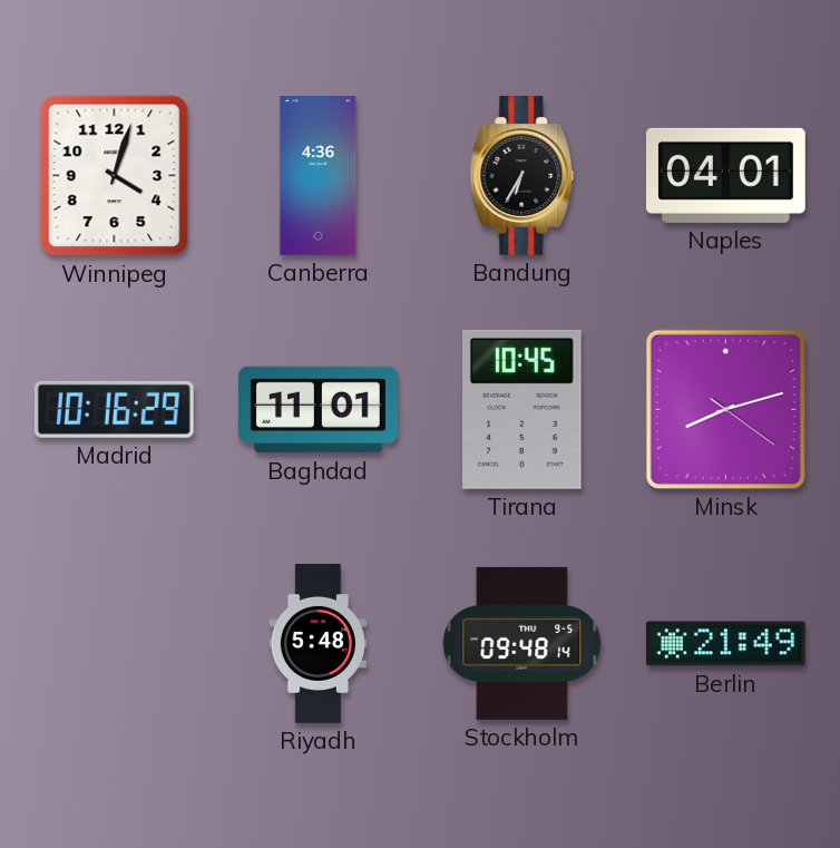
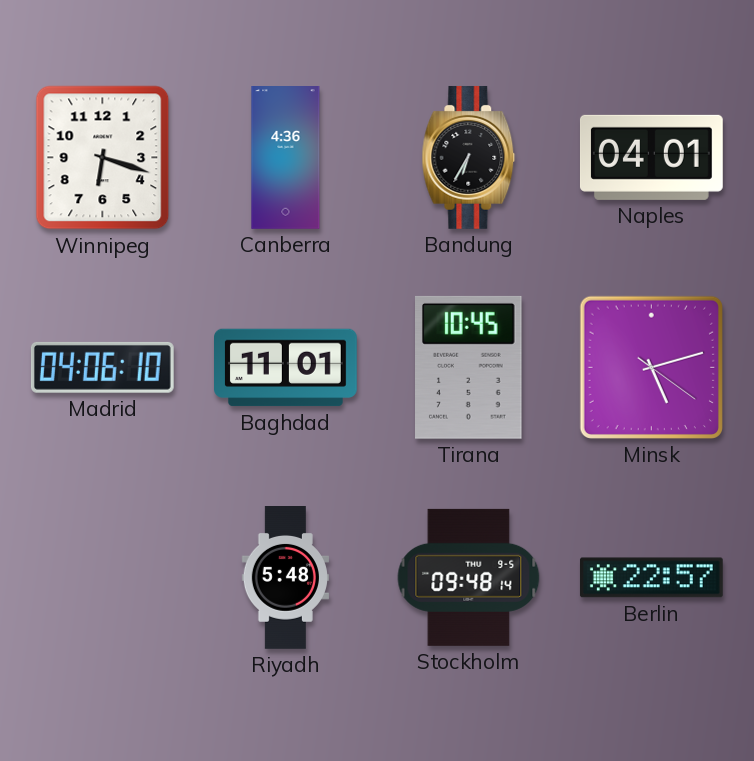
Winnipeg: 4:03 -> 6:18
Madrid: 10:16 -> 04:06
Minsk: 8:12 -> 5:12
Berlin: 21:49 -> 22:57
